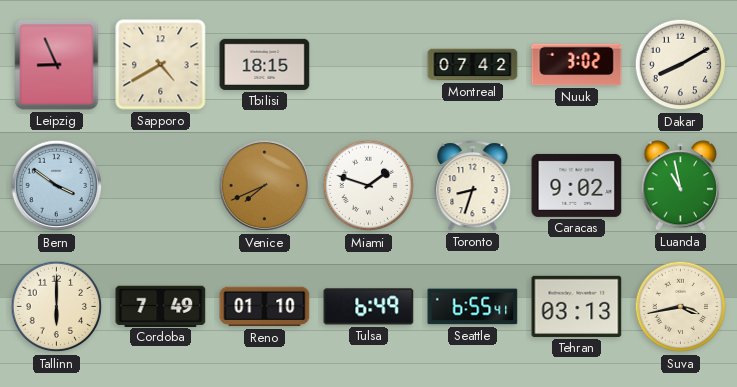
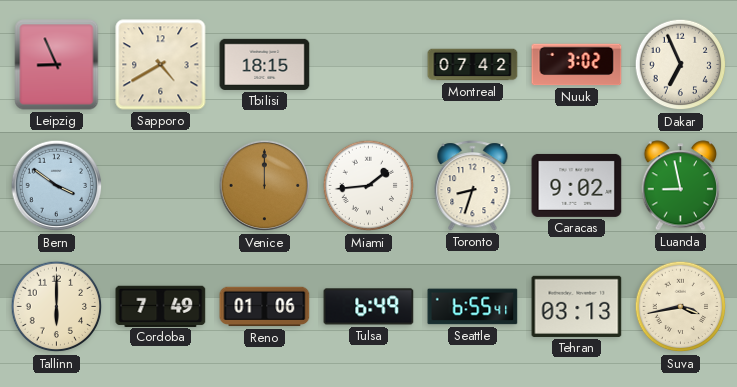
Dakar: 8:10 -> 6:56
Venice: 7:41 -> 12:00
Miami: 1:48 -> 1:44
Luanda: 10:58 -> 8:58
Reno: 01:10 -> 01:06
